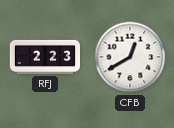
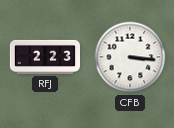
CFB: 12:40 -> 3:16
